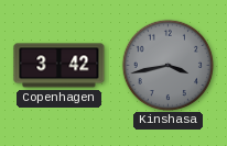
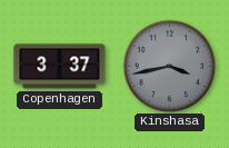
Copenhagen: 3:42 -> 3:37
